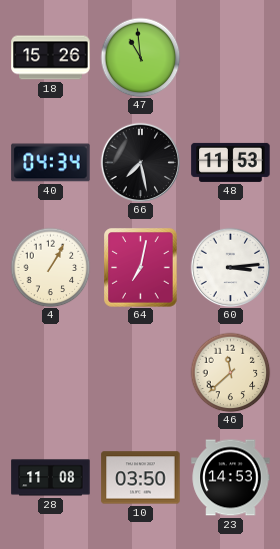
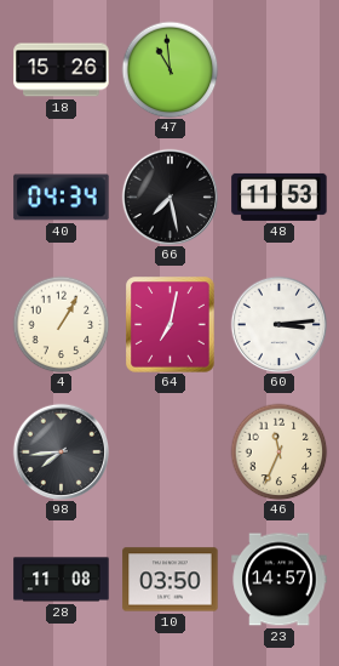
98: none -> 7:44
46: 11:38 -> 11:34
23: 14:53 -> 14:57
